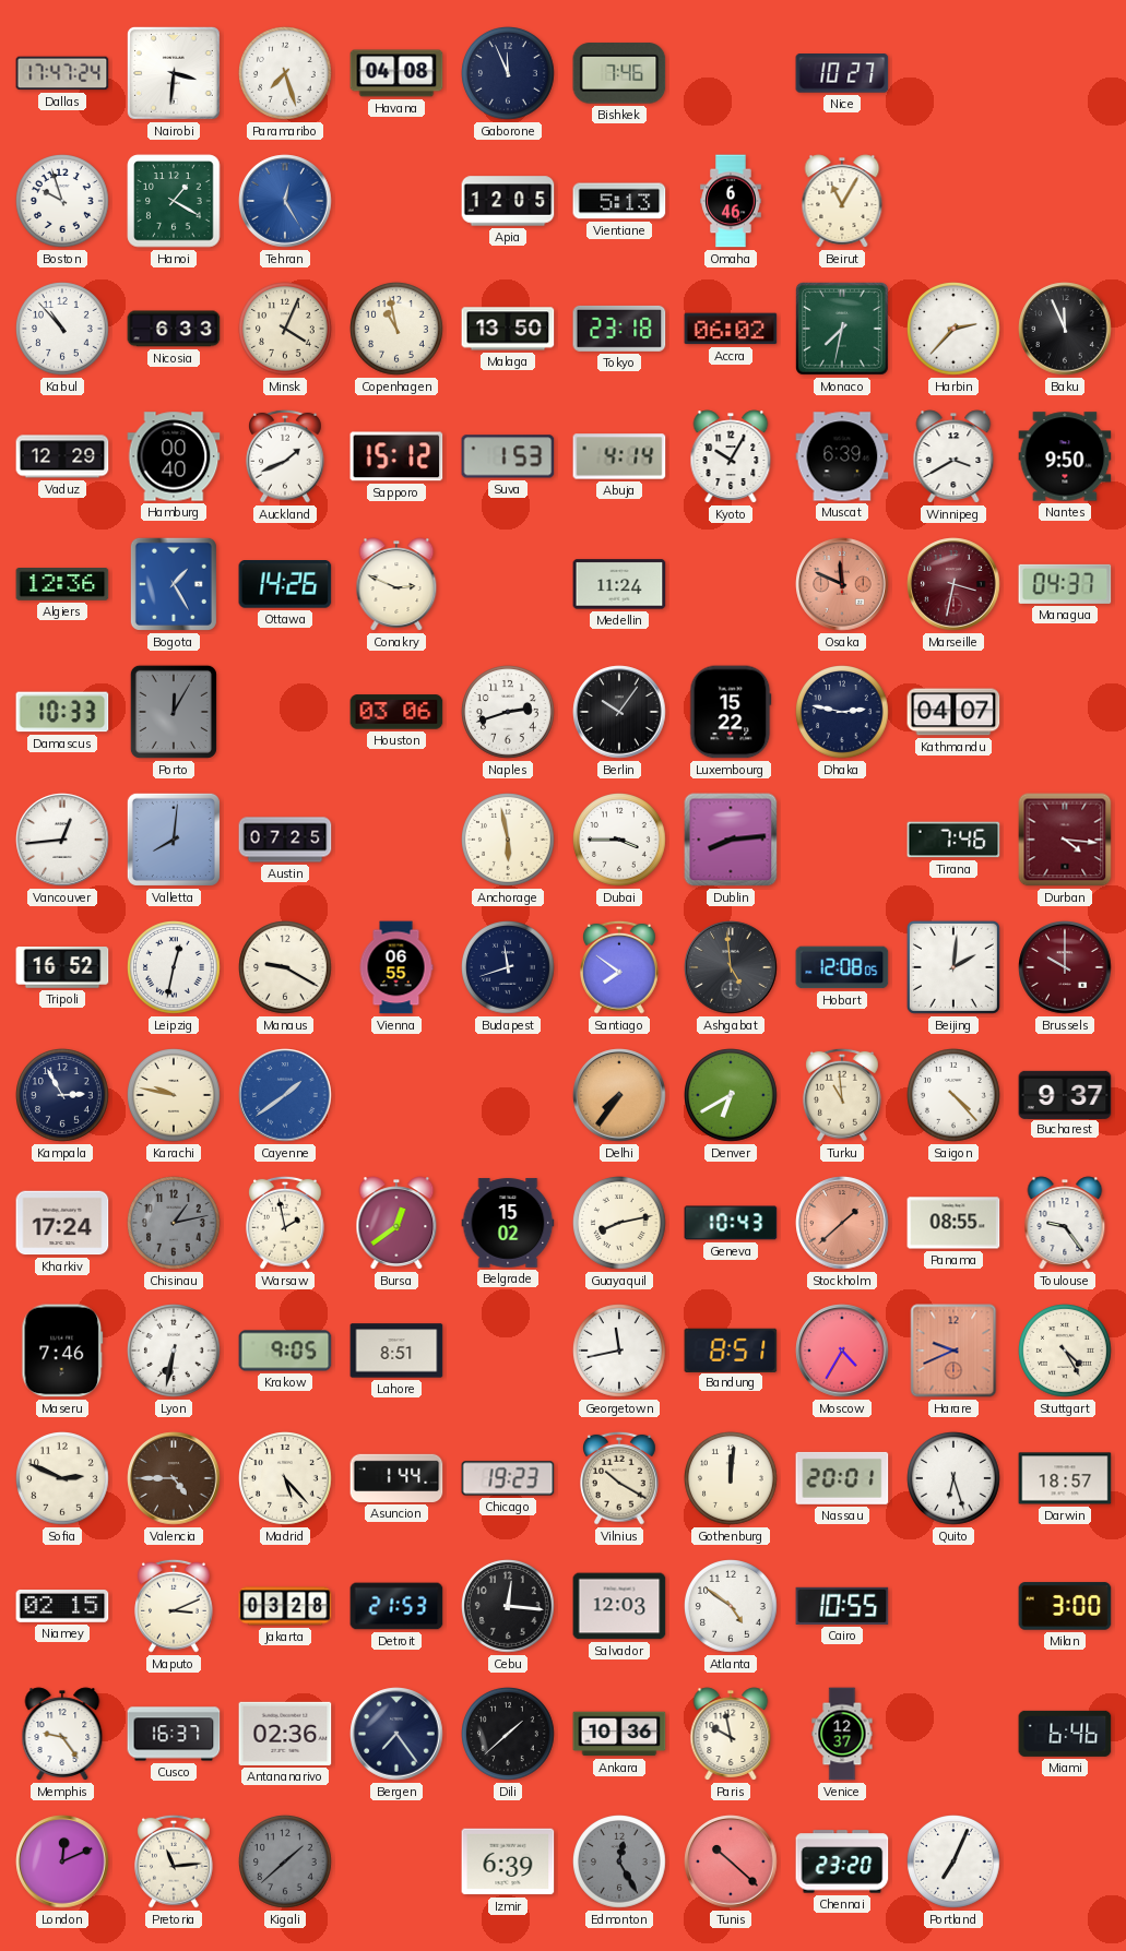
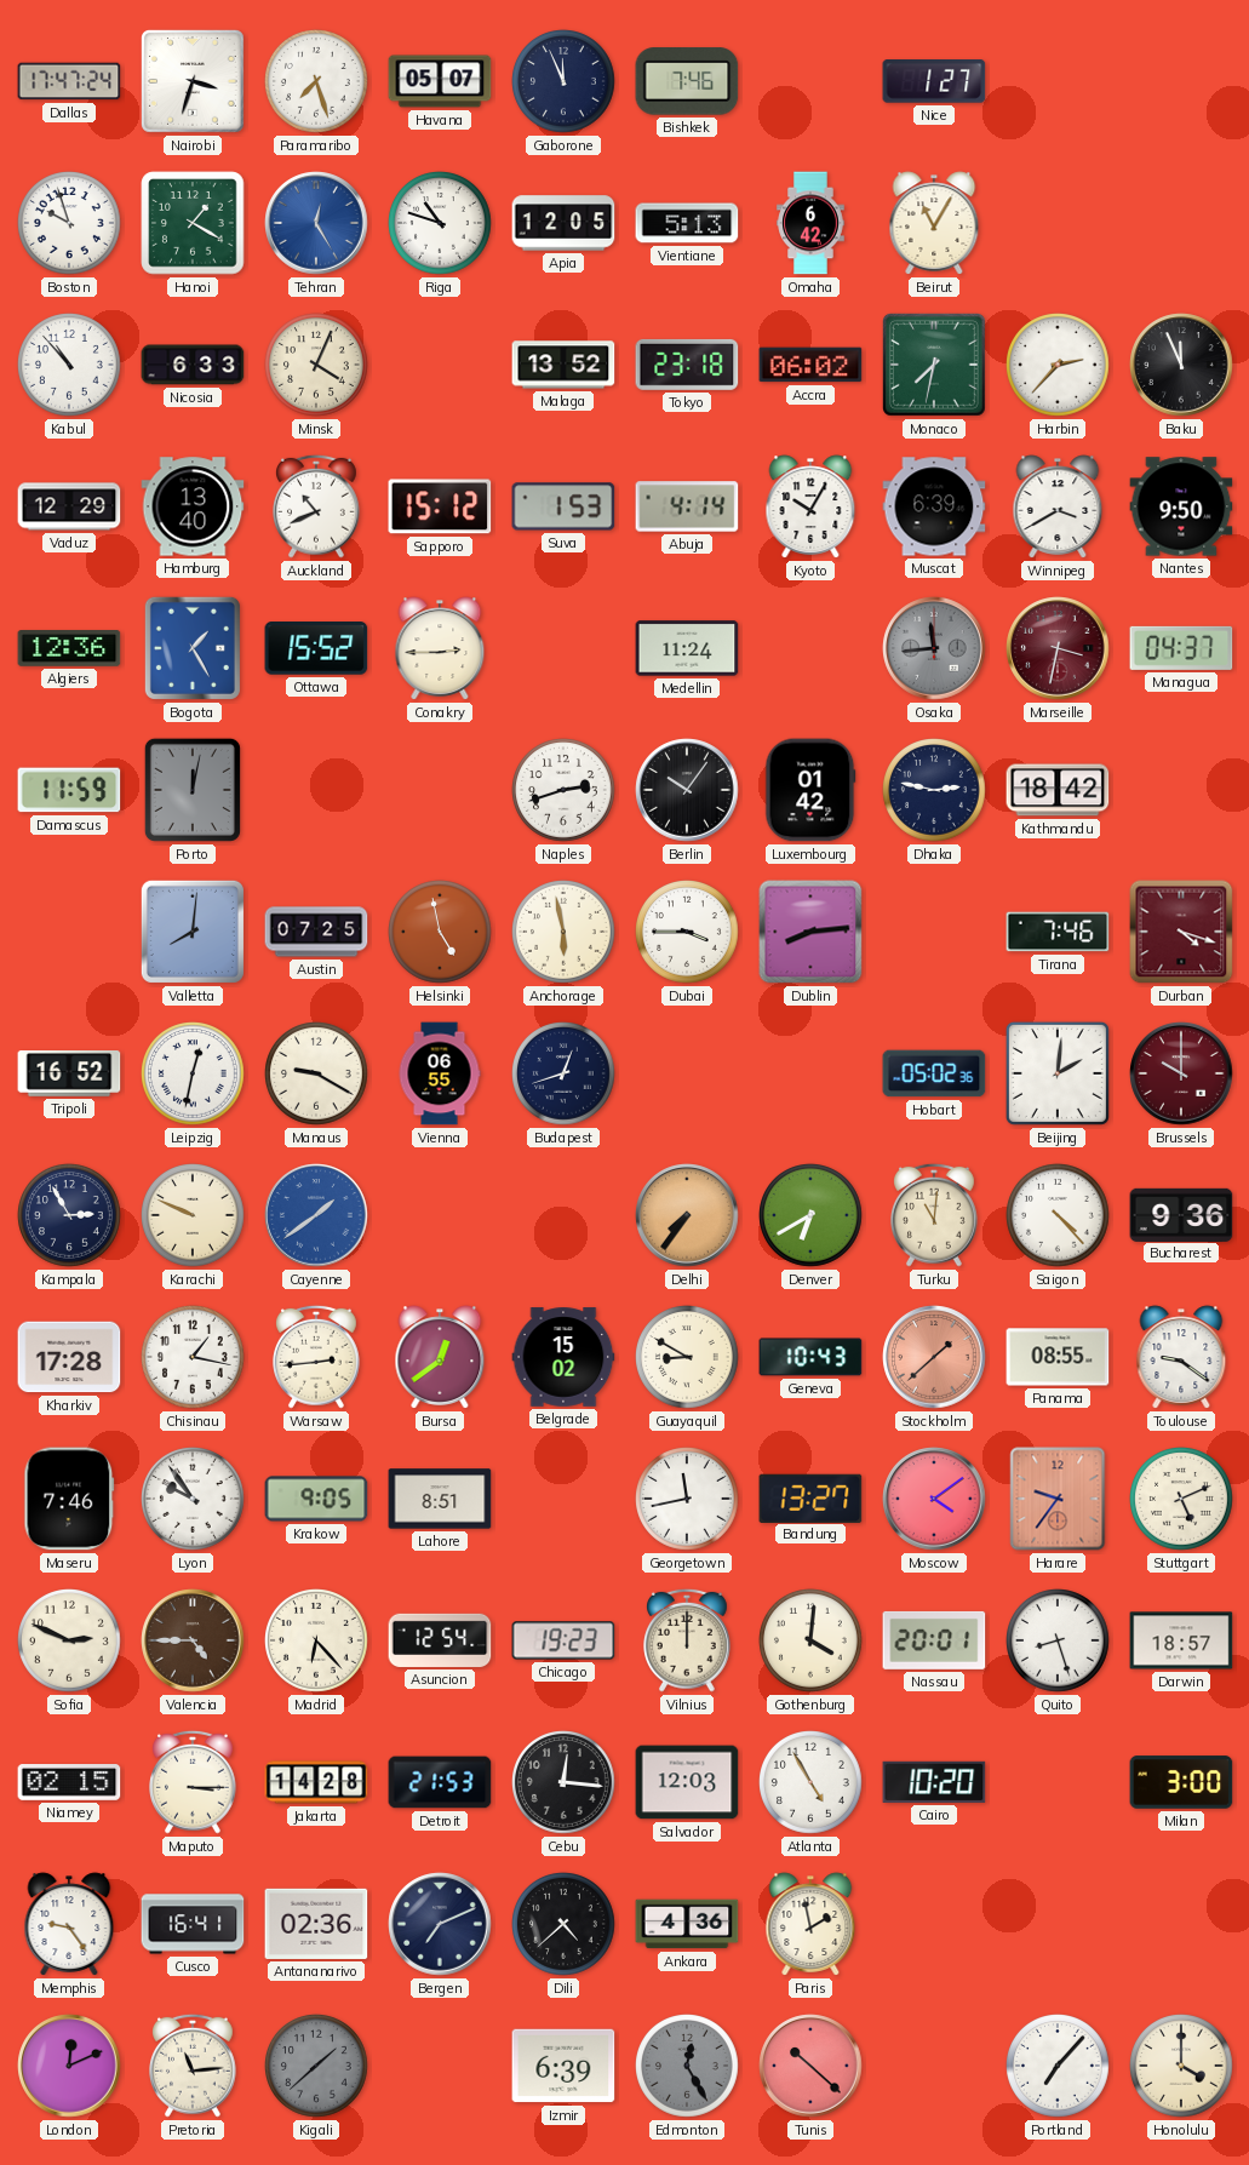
Nairobi: 3:31 -> 3:33
Havana: 04:08 -> 05:07
Nice: 10:27 -> 1:27
Riga: none -> 10:48
Omaha: 6:46 -> 6:42
Copenhagen: 10:58 -> none
Malaga: 13:50 -> 13:52
Hamburg: 00:40 -> 13:40
Auckland: 1:41 -> 10:41
Ottawa: 14:26 -> 15:52
Conakry: 2:49 -> 2:45
Osaka: 11:49 -> 11:44
Osaka dial: salmon -> grey
Damascus: 10:33 -> 11:59
Porto: 12:05 -> 12:02
Houston: 03:06 -> none
Luxembourg: 15:22 -> 01:42
Kathmandu: 04:07 -> 18:42
Vancouver: 12:44 -> none
Helsinki: none -> 4:58
Durban: 4:16 -> 4:18
Budapest: 11:42 -> 12:42
Santiago: 7:51 -> none
Ashgabat: 4:59 -> none
Hobart: 12:08 -> 05:02
Karachi: 9:47 -> 9:49
Turku: 10:59 -> 11:01
Bucharest: 9:37 -> 9:36
Kharkiv: 17:24 -> 17:28
Chisinau: 1:13 -> 1:17
Chisinau dial: grey -> white
Warsaw: 1:58 -> 2:44
Guayaquil: 8:13 -> 8:50
Toulouse: 9:24 -> 9:21
Lyon: 6:32 -> 9:54
Bandung: 8:51 -> 13:27
Moscow: 4:35 -> 4:09
Harare: 9:41 -> 9:36
Stuttgart: 4:25 -> 5:11
Madrid: 5:23 -> 6:23
Asuncion: 1:44 -> 12:54
Vilnius: 10:20 -> 12:00
Gothenburg: 12:01 -> 4:01
Quito: 6:27 -> 8:27
Maputo: 3:11 -> 3:15
Jakarta: 03:28 -> 14:28
Atlanta: 4:51 -> 4:55
Cairo: 10:55 -> 10:20
Cusco: 16:37 -> 16:41
Bergen: 7:24 -> 7:11
Dili: 1:38 -> 4:38
Ankara: 10:36 -> 4:36
Paris: 9:58 -> 1:58
Venice: 12:37 -> none
Miami: 6:46 -> none
Chennai: 23:20 -> none
Portland: 7:04 -> 7:07
Honolulu: none -> 4:00
